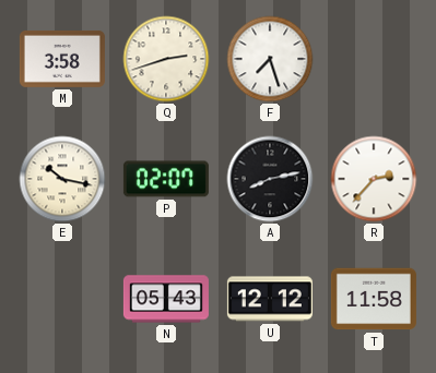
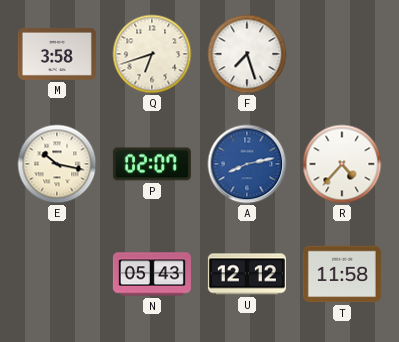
Q: 2:42 -> 6:42
A dial: black -> blue
R: 2:37 -> 4:37
